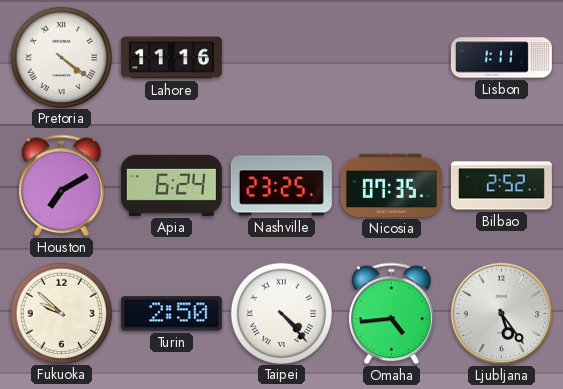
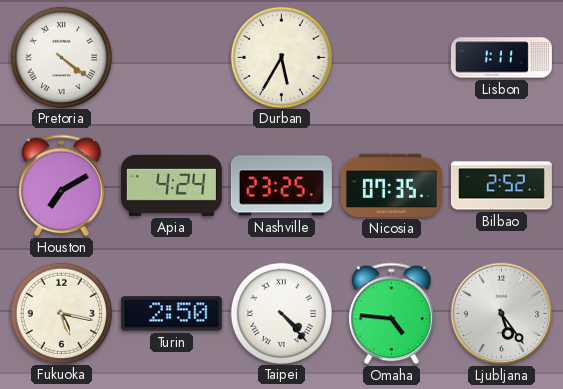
Lahore: 11:16 -> none
Durban: none -> 5:35
Apia: 6:24 -> 4:24
Fukuoka: 9:52 -> 5:17
Omaha: 4:44 -> 4:46
